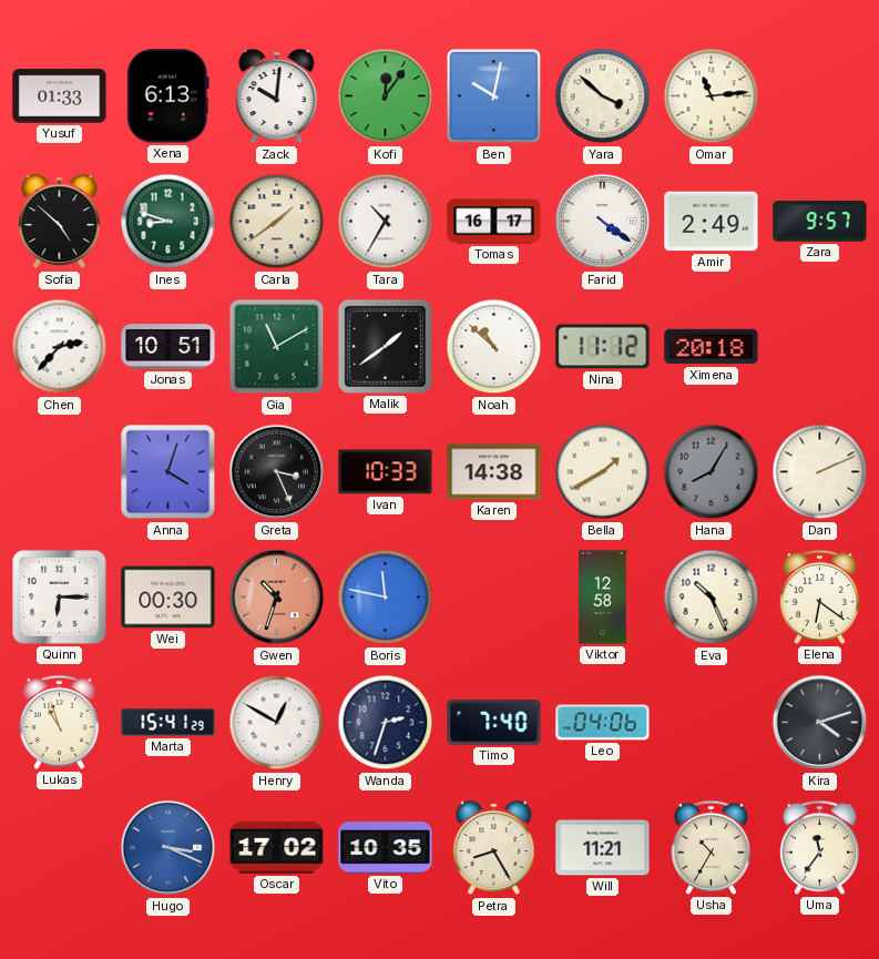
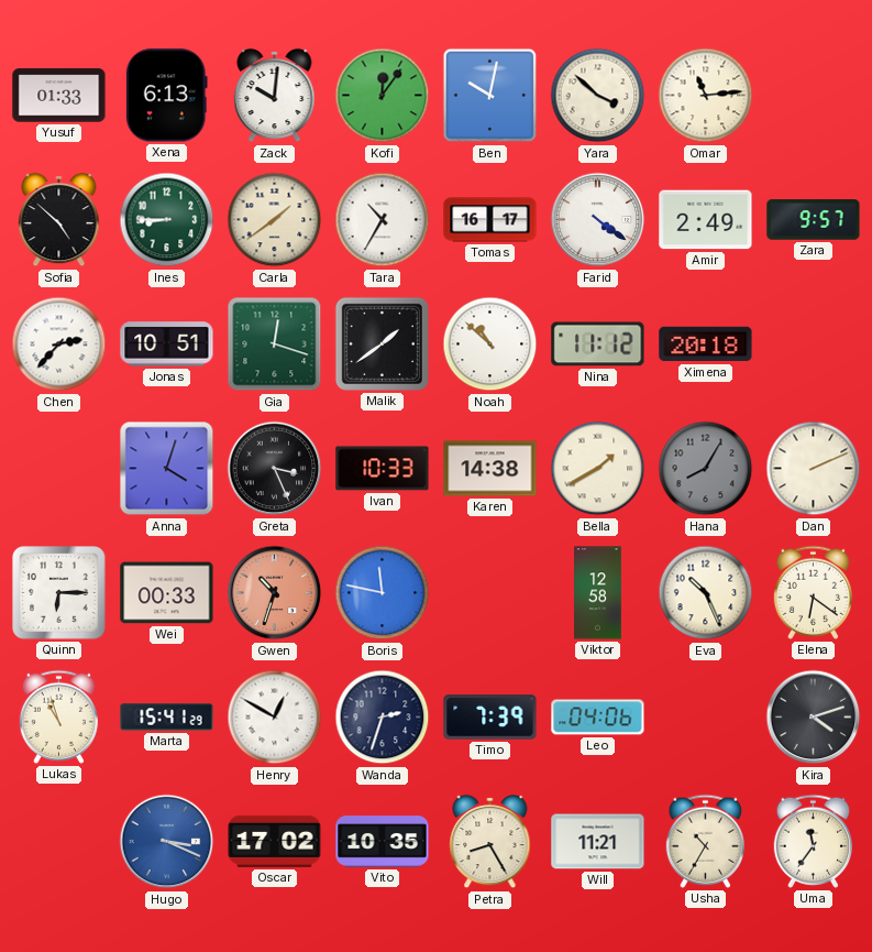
Ines: 8:48 -> 8:45
Gia: 11:10 -> 12:18
Wei: 00:30 -> 00:33
Timo: 7:40 -> 7:39
